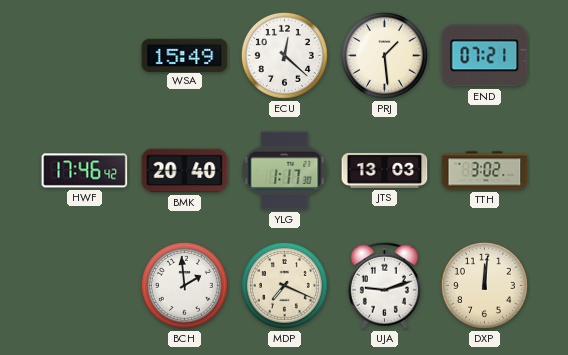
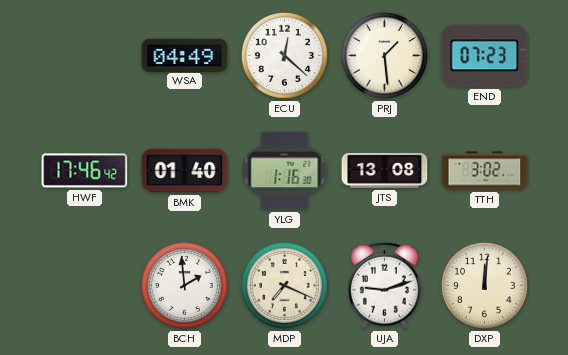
WSA: 15:49 -> 04:49
END: 07:21 -> 07:23
BMK: 20:40 -> 01:40
YLG: 1:17 -> 1:16
JTS: 13:03 -> 13:08
